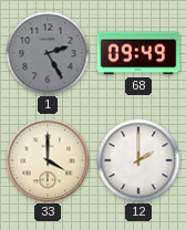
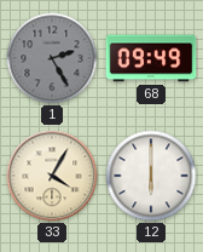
33: 4:00 -> 4:05
12: 2:00 -> 6:00
